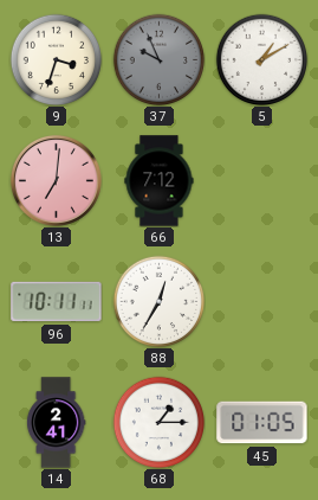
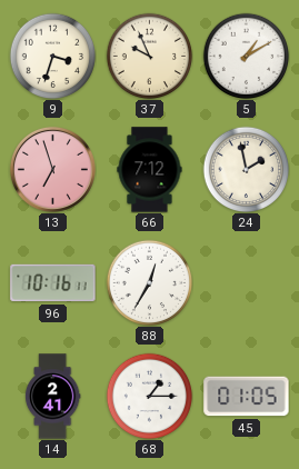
37 dial: grey -> cream
13: 7:01 -> 6:57
24: none -> 1:58
96: 10:11 -> 10:16
